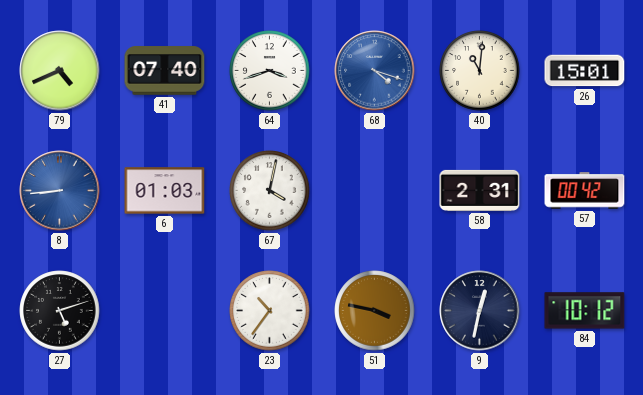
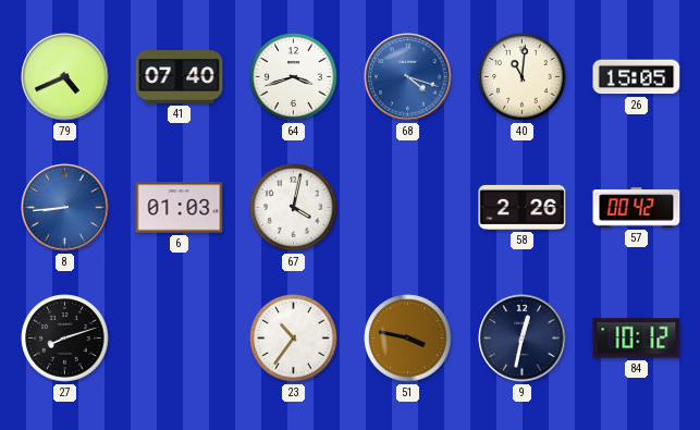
26: 15:01 -> 15:05
58: 2:31 -> 2:26
27: 5:12 -> 8:12
